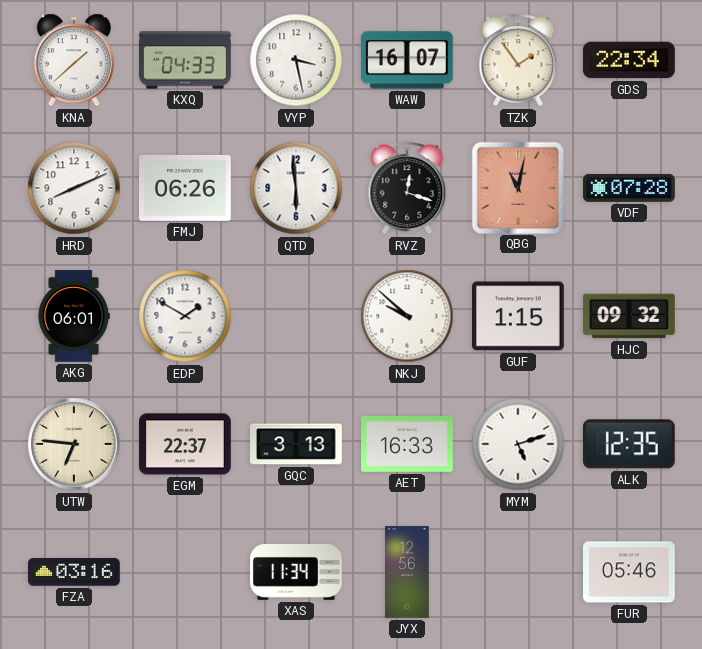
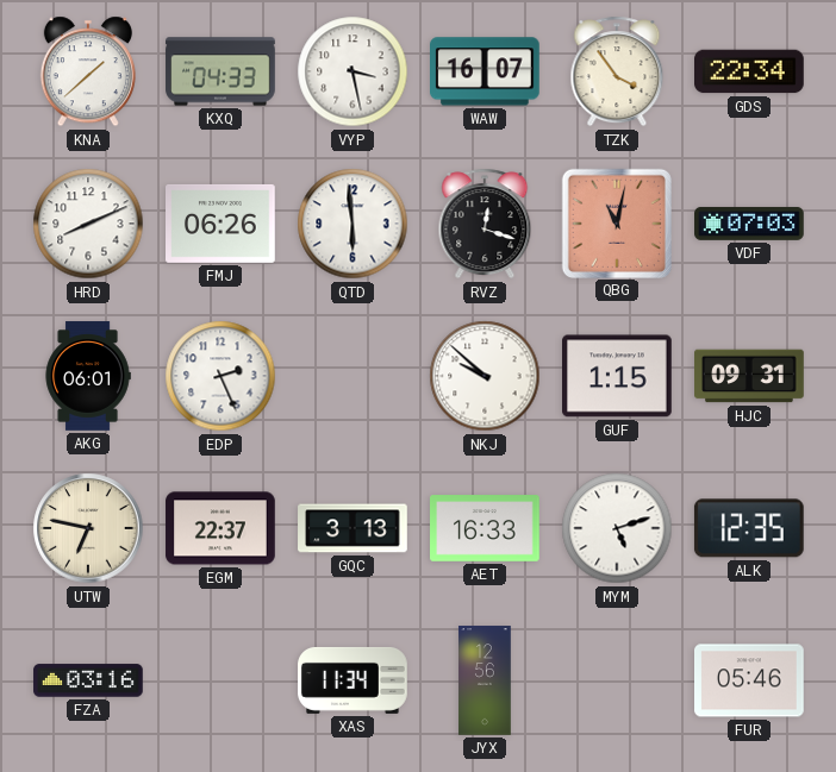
TZK: 1:54 -> 3:54
VDF: 07:28 -> 07:03
EDP: 1:50 -> 2:26
HJC: 09:32 -> 09:31
UTW: 6:46 -> 6:47
